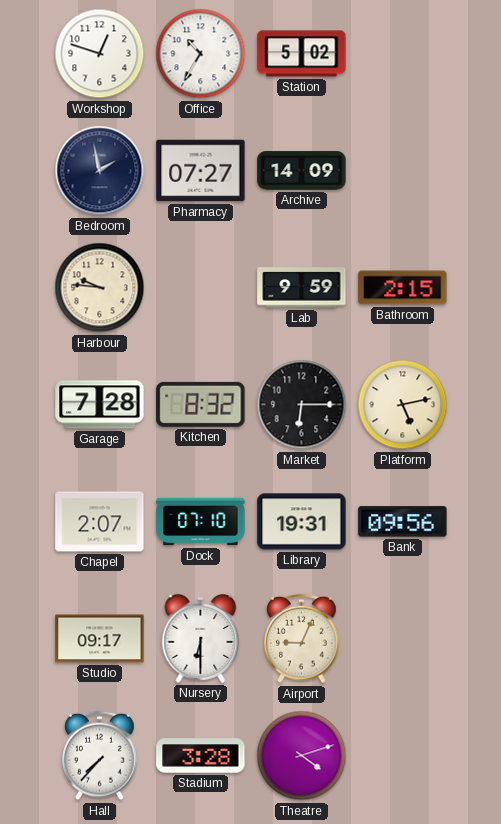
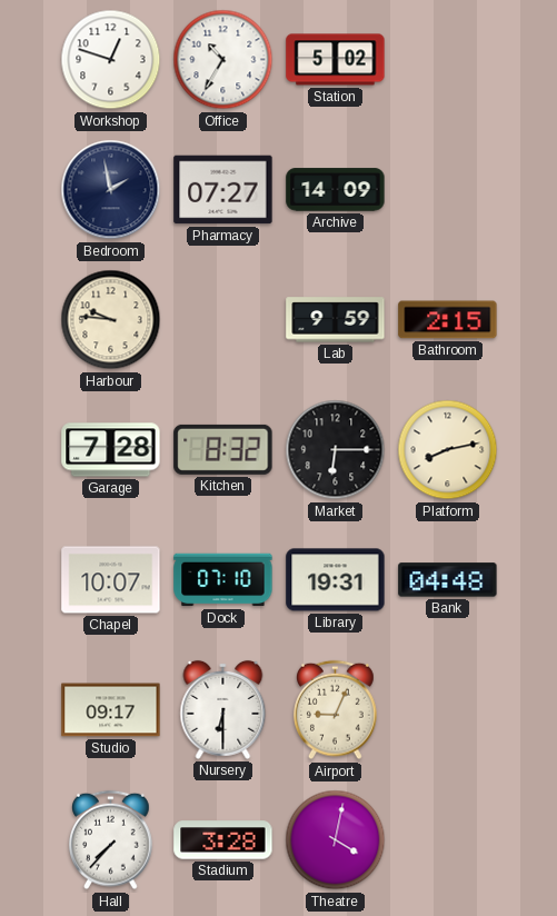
Platform: 5:13 -> 8:13
Chapel: 2:07 -> 10:07
Bank: 09:56 -> 04:48
Theatre: 4:12 -> 4:02
